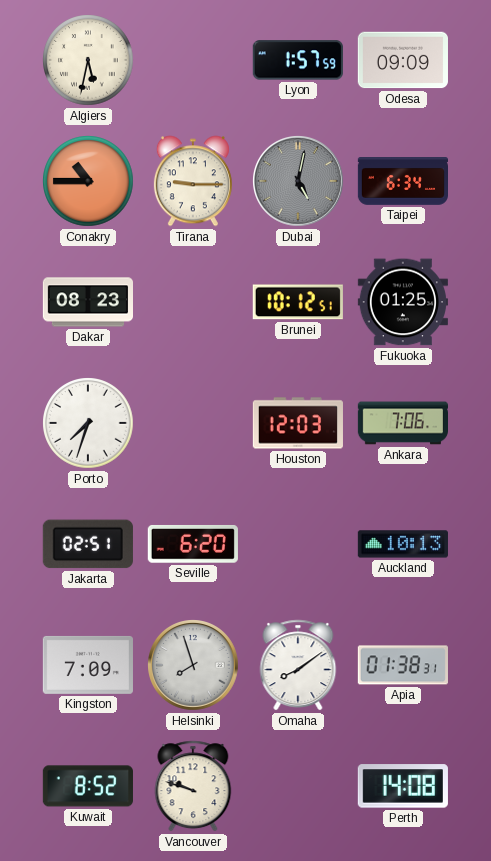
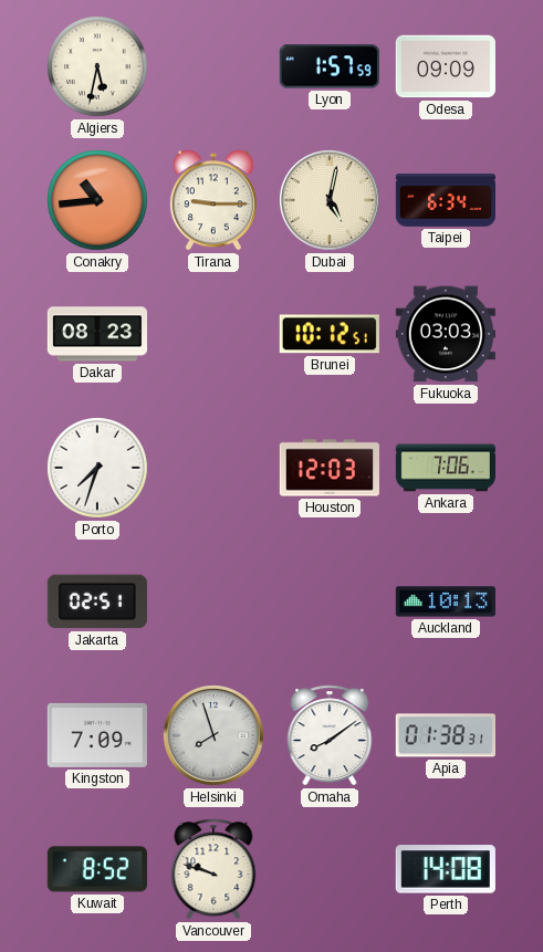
Conakry: 10:45 -> 10:44
Dubai dial: grey -> cream
Fukuoka: 01:25 -> 03:03
Seville: 6:20 -> none
